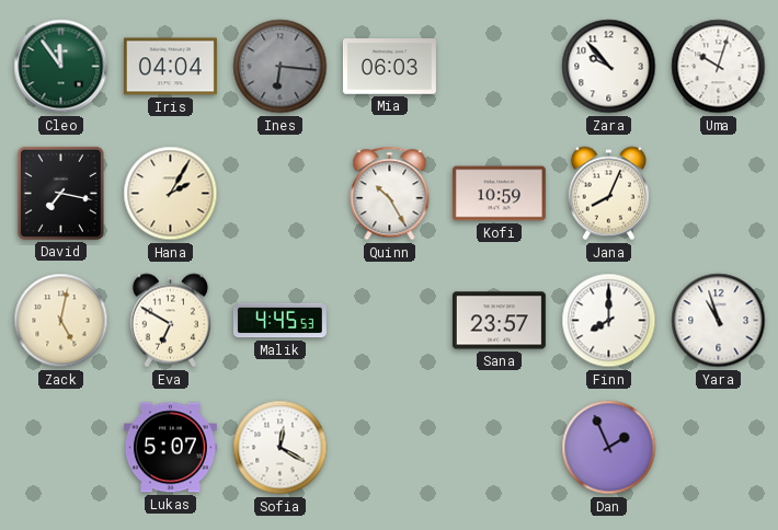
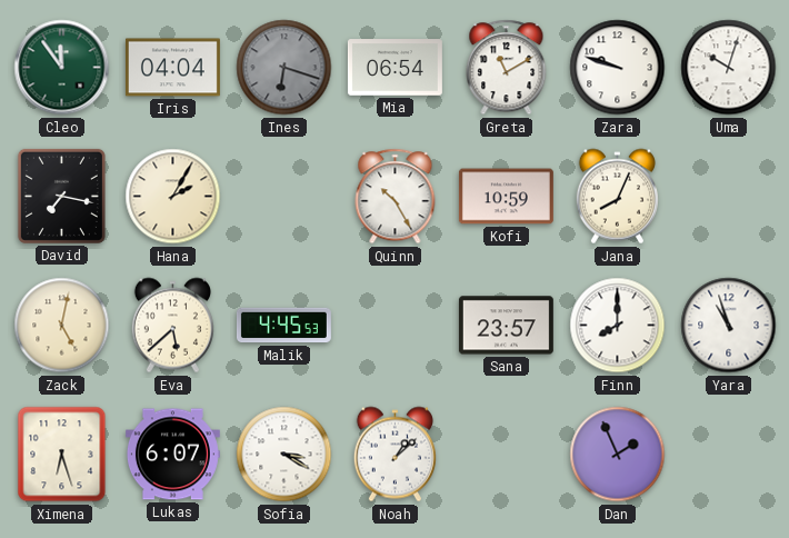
Ines: 6:16 -> 6:18
Mia: 06:03 -> 06:54
Greta: none -> 11:10
Zara: 9:53 -> 9:48
Eva: 6:50 -> 5:38
Ximena: none -> 6:27
Lukas: 5:07 -> 6:07
Sofia: 12:20 -> 3:20
Noah: none -> 1:08
